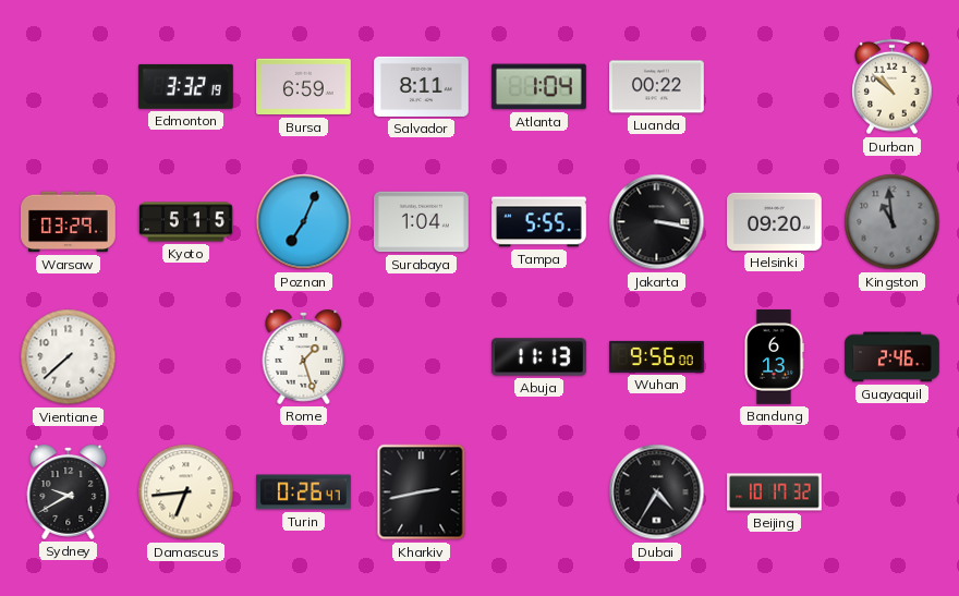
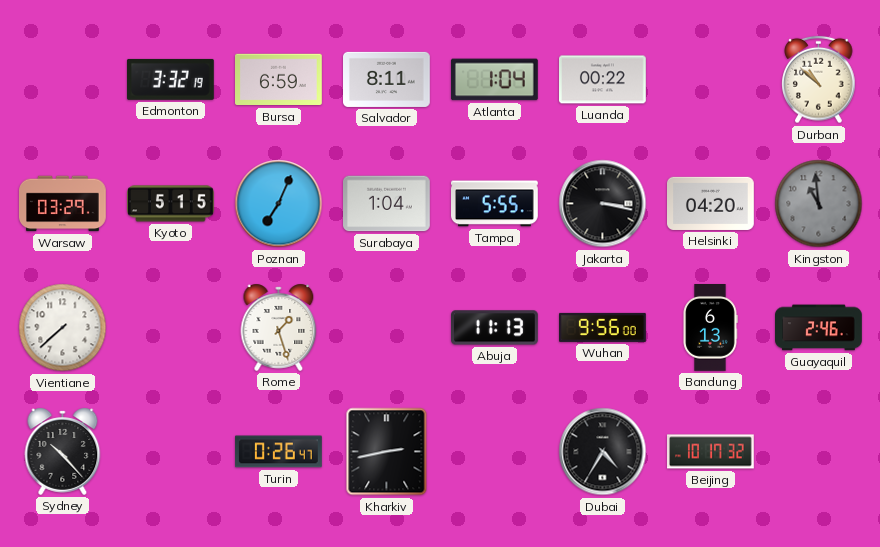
Helsinki: 09:20 -> 04:20
Sydney: 9:40 -> 10:23
Damascus: 6:44 -> none
